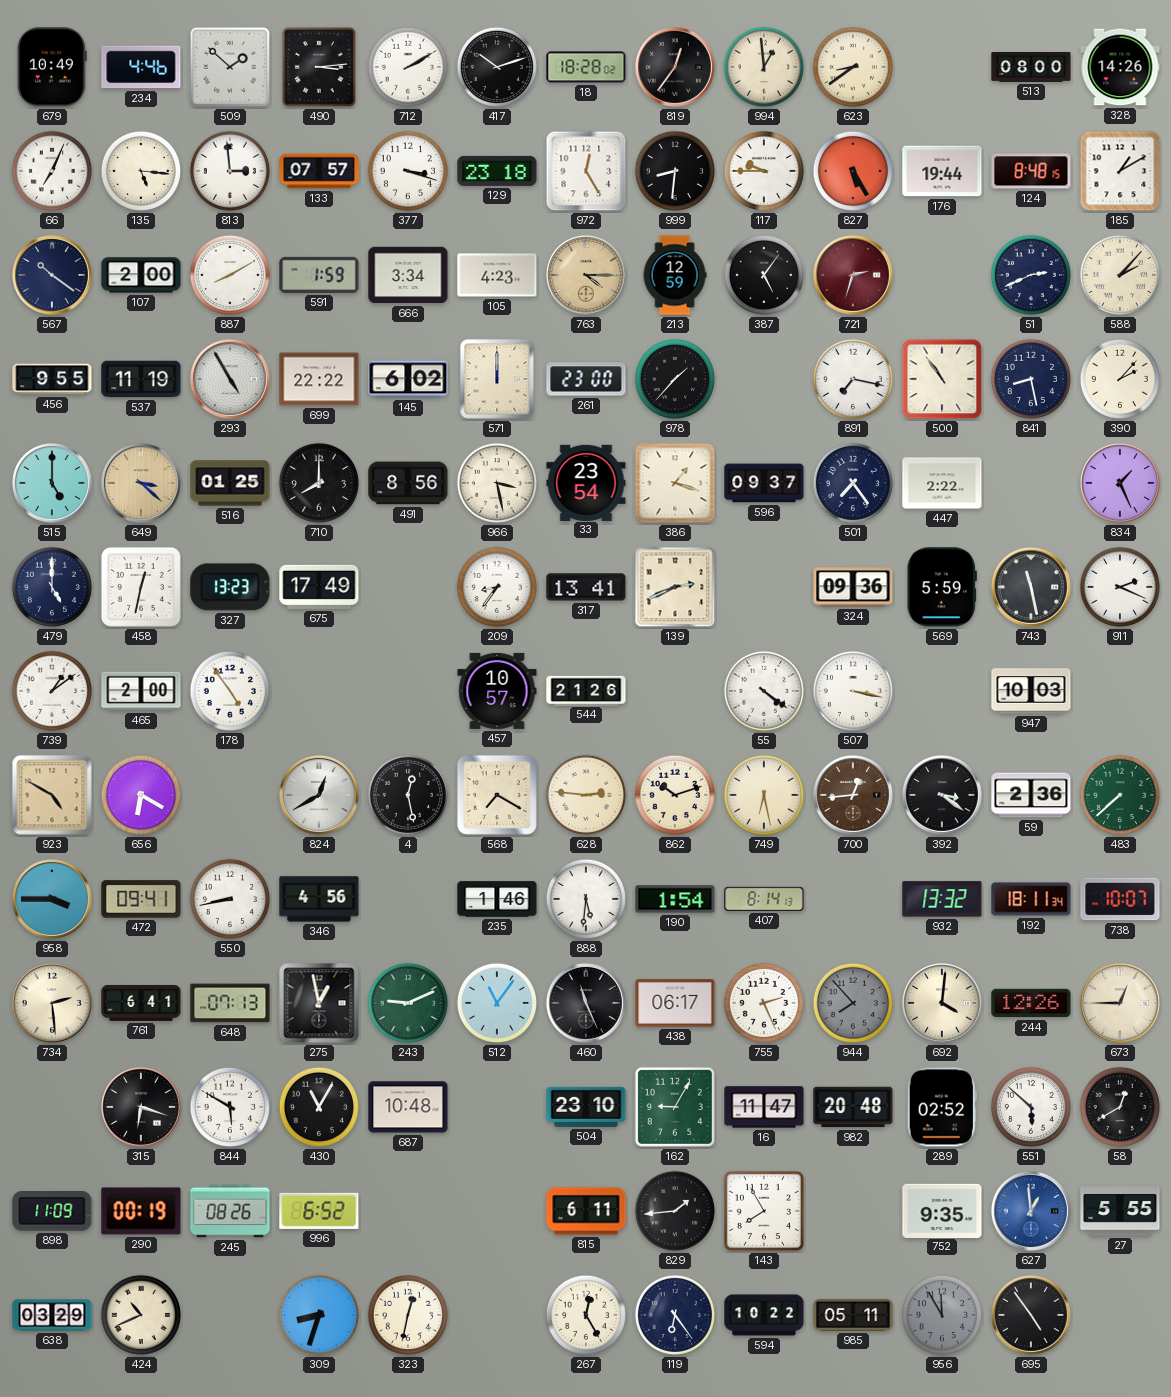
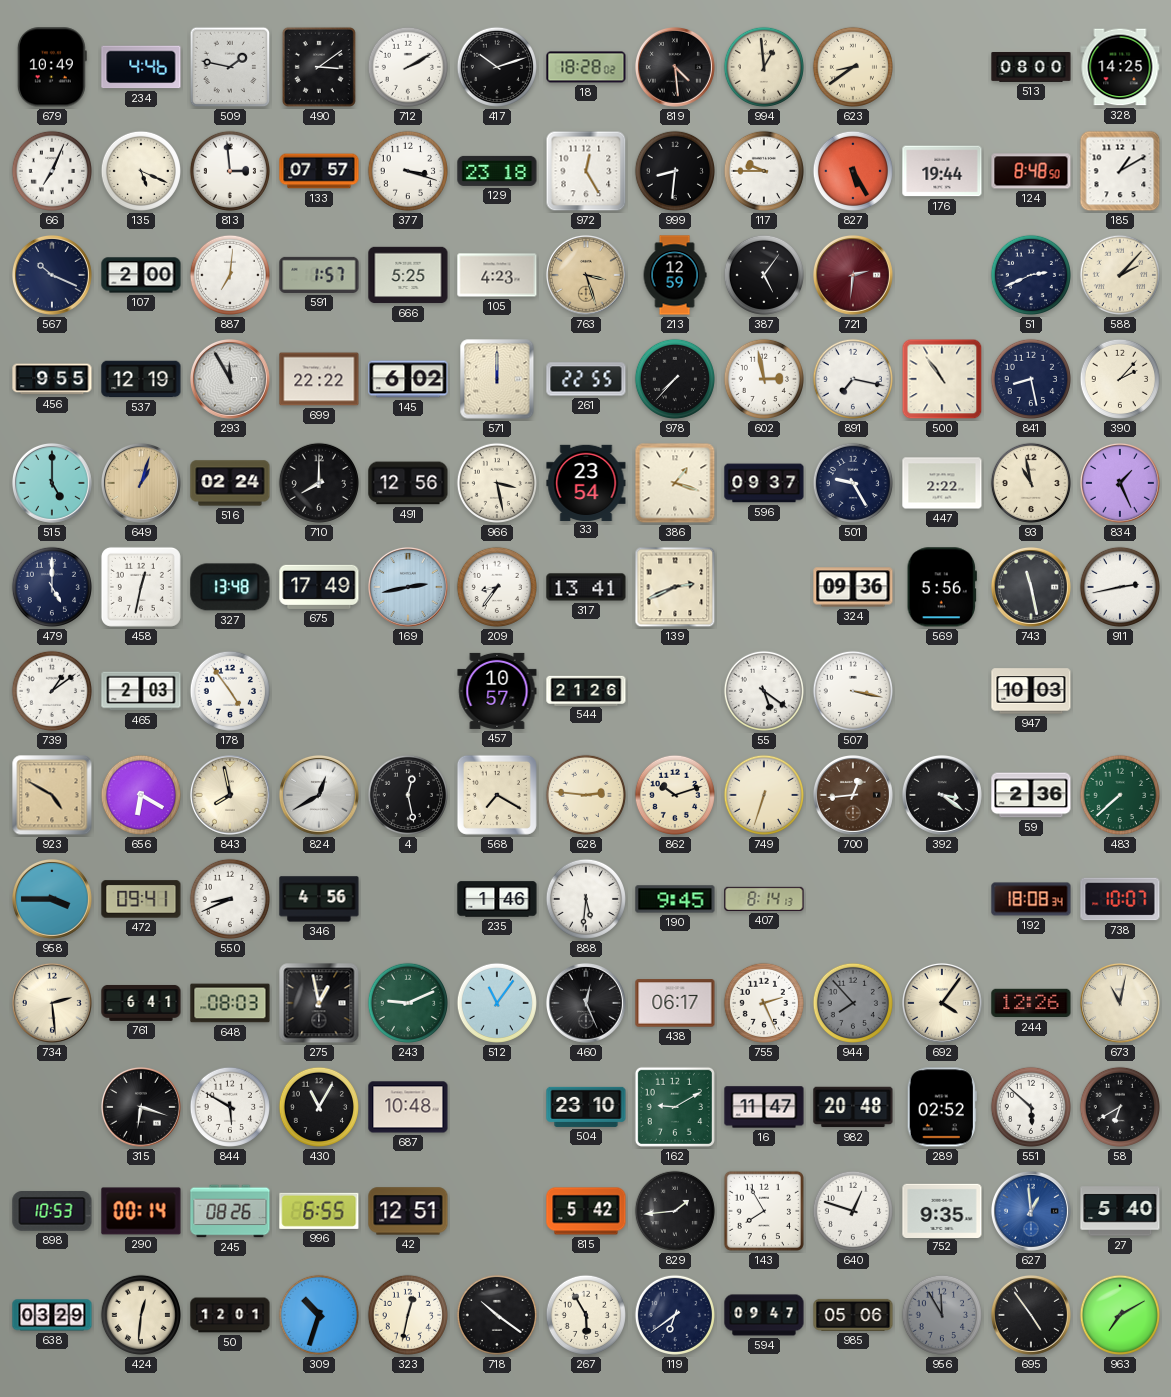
509: 1:52 -> 1:47
490: 3:14 -> 3:09
819: 12:36 -> 4:29
328: 14:26 -> 14:25
135: 5:16 -> 5:19
124: 8:48:15 -> 8:48:50
567: 10:21 -> 10:19
887: 8:10 -> 7:01
591: 1:59 -> 1:57
666: 3:34 -> 5:25
763: 4:15 -> 3:27
721: 2:33 -> 2:31
537: 11:19 -> 12:19
293: 4:55 -> 11:55
261: 23:00 -> 22:55
978: 1:37 -> 7:37
602: none -> 2:58
649: 3:22 -> 1:03
516: 01:25 -> 02:24
491: 8:56 -> 12:56
501: 7:24 -> 9:25
93: none -> 10:58
327: 13:23 -> 13:48
169: none -> 2:43
569: 5:59 -> 5:56
911: 2:19 -> 2:43
465: 2:00 -> 2:03
55: 4:21 -> 5:21
843: none -> 7:58
749: 6:28 -> 6:33
550: 8:43 -> 8:41
190: 1:54 -> 9:45
932: 13:32 -> none
192: 18:11 -> 18:08
648: 07:13 -> 08:03
460: 11:26 -> 12:26
692: 4:01 -> 4:06
673: 12:45 -> 11:02
162: 9:05 -> 9:10
58: 12:40 -> 6:40
898: 11:09 -> 10:53
290: 00:19 -> 00:14
996: 6:52 -> 6:55
42: none -> 12:51
815: 6:11 -> 5:42
640: none -> 12:48
27: 5:55 -> 5:40
424: 10:41 -> 12:31
50: none -> 12:01
309: 8:33 -> 10:33
718: none -> 10:21
267: 12:25 -> 5:55
119: 6:24 -> 6:39
594: 10:22 -> 09:47
985: 05:11 -> 05:06
963: none -> 7:10
